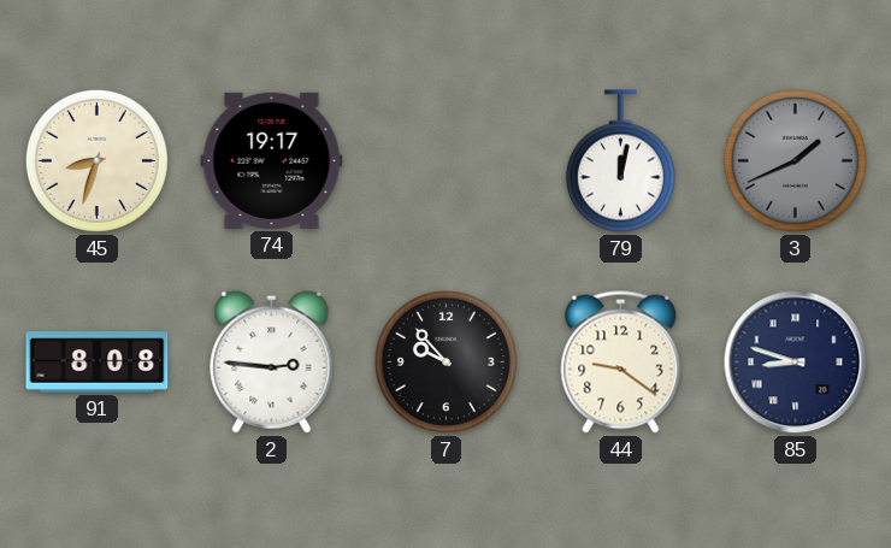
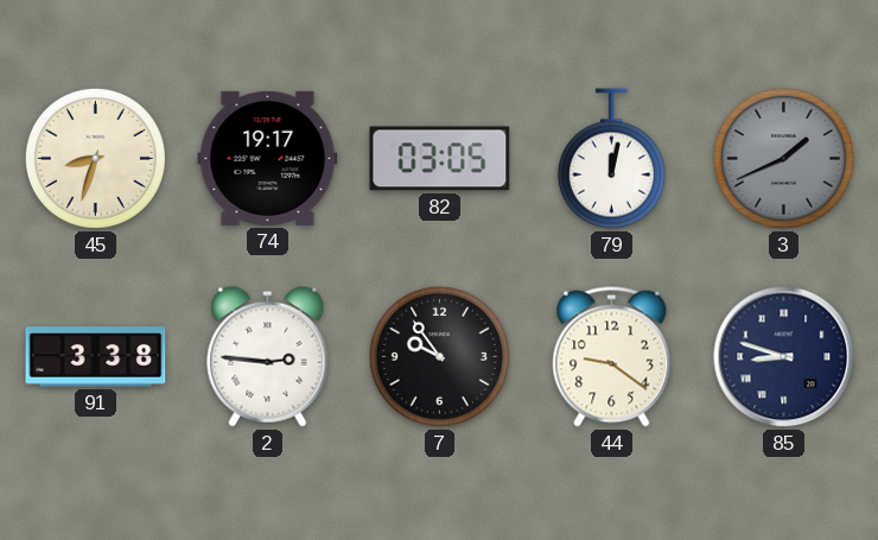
82: none -> 03:05
91: 8:08 -> 3:38
7: 9:53 -> 9:54
